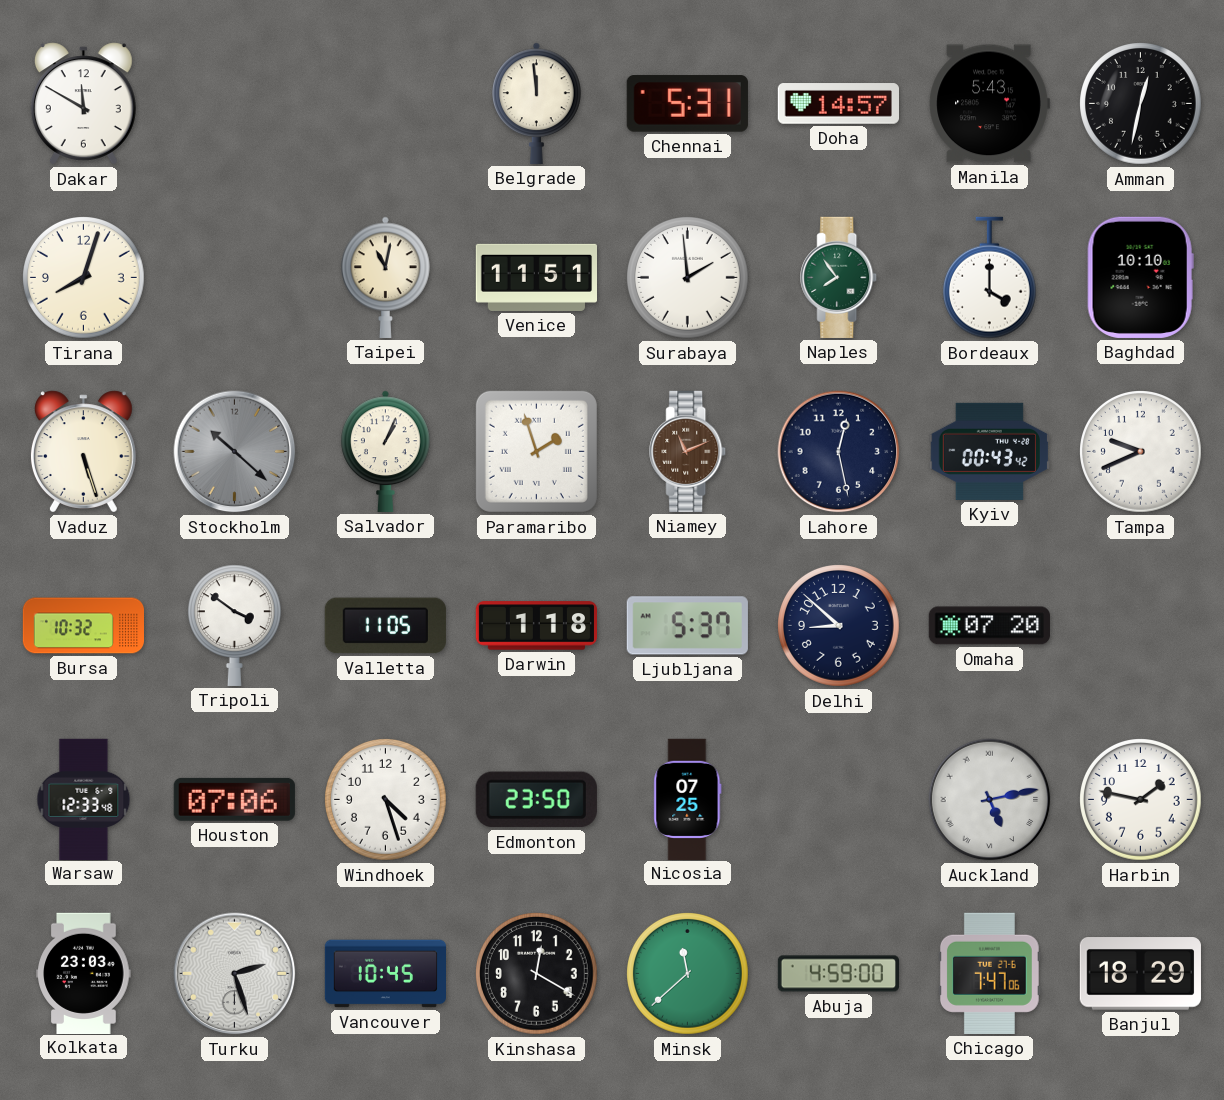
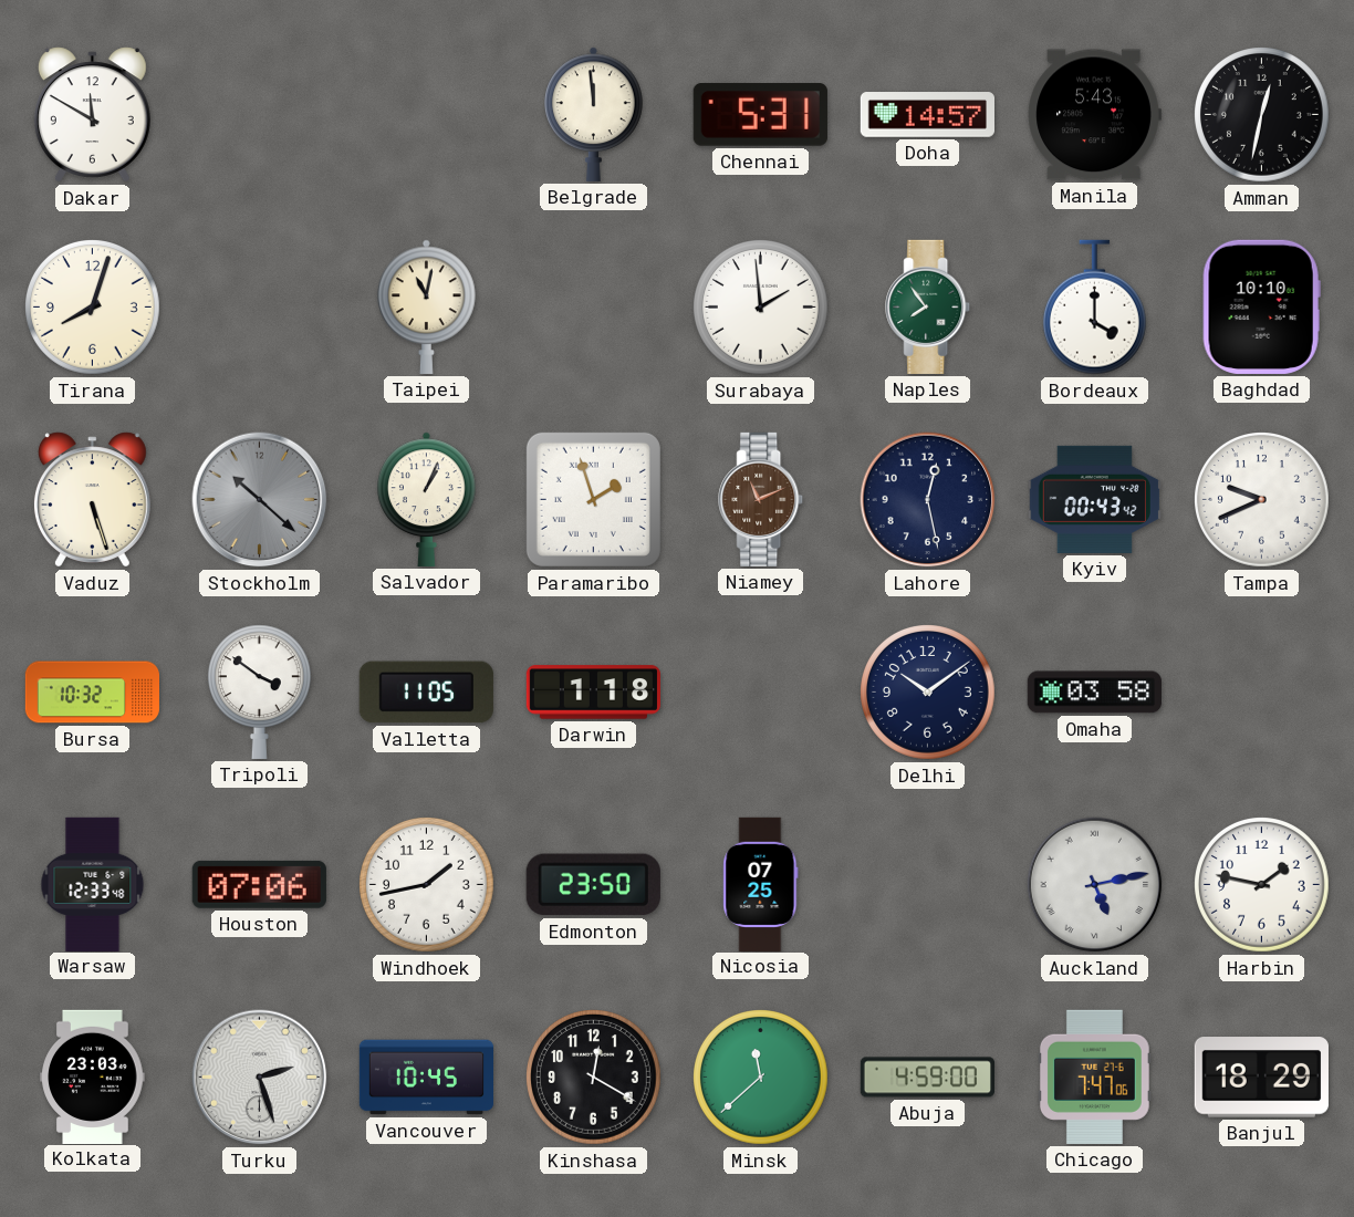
Venice: 11:51 -> none
Ljubljana: 5:37 -> none
Delhi: 8:52 -> 10:09
Omaha: 07:20 -> 03:58
Windhoek: 4:27 -> 1:43
